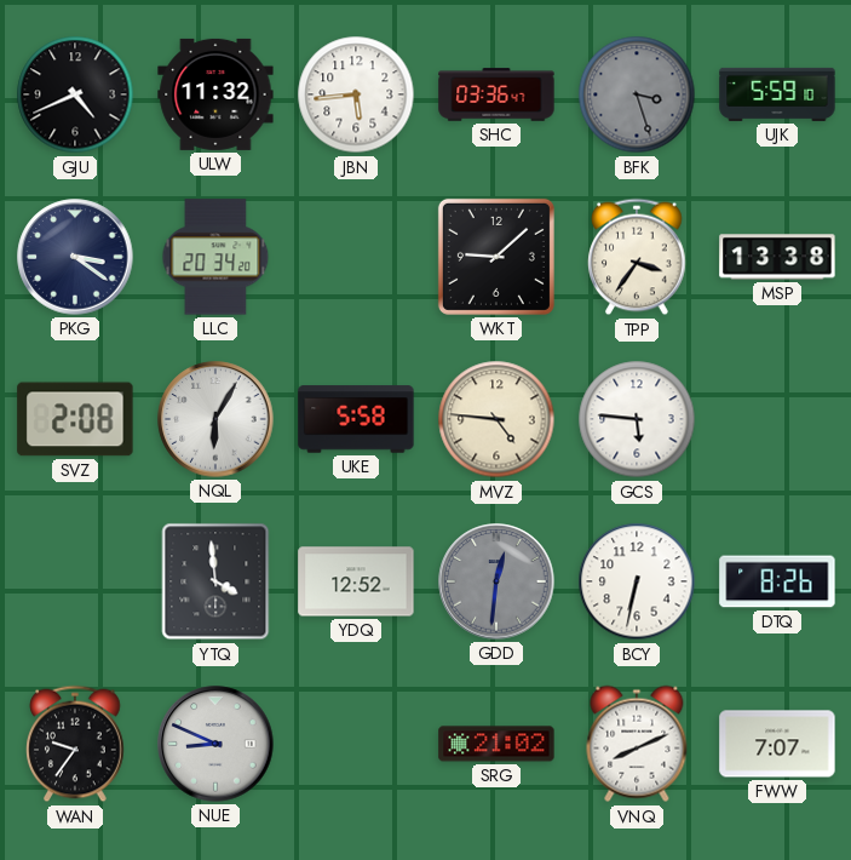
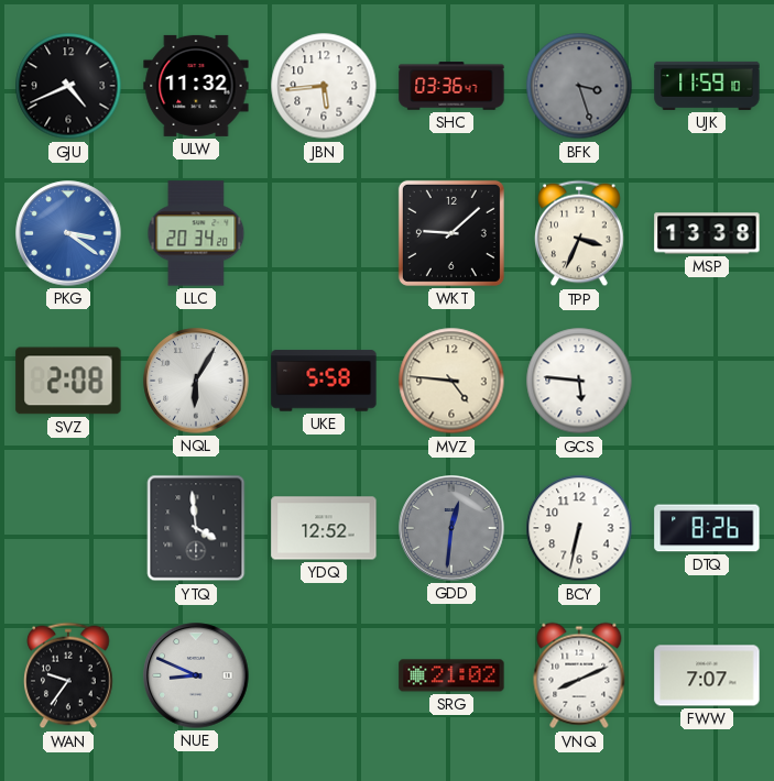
UJK: 5:59 -> 11:59
PKG dial: navy -> blue
TPP: 3:36 -> 3:34
